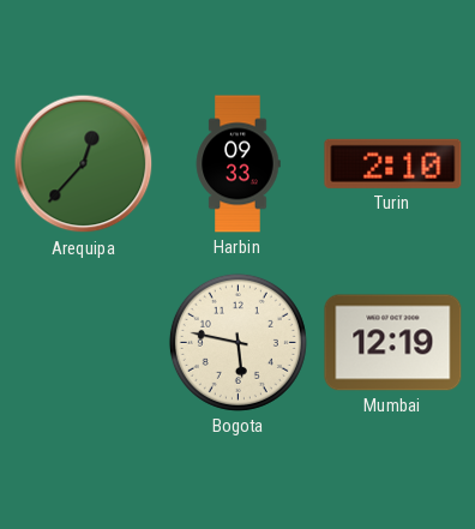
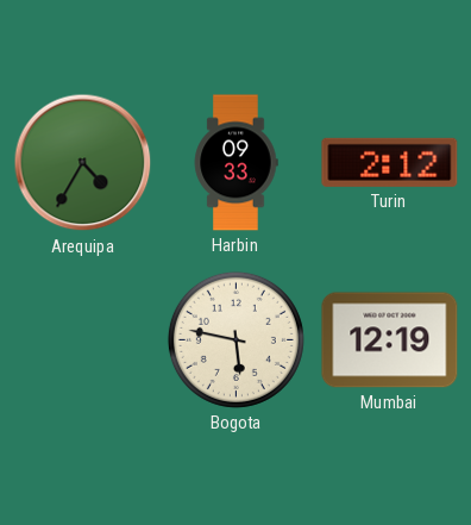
Arequipa: 12:37 -> 4:35
Turin: 2:10 -> 2:12
